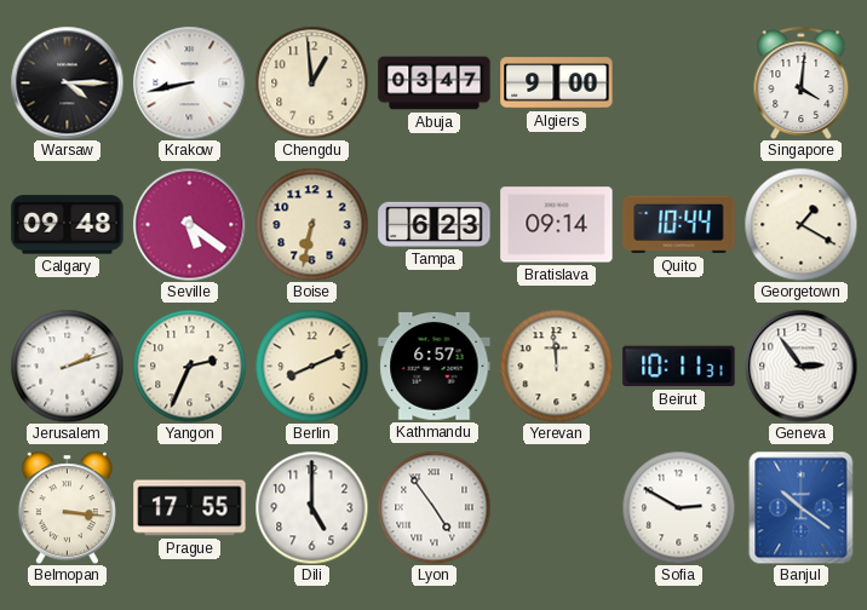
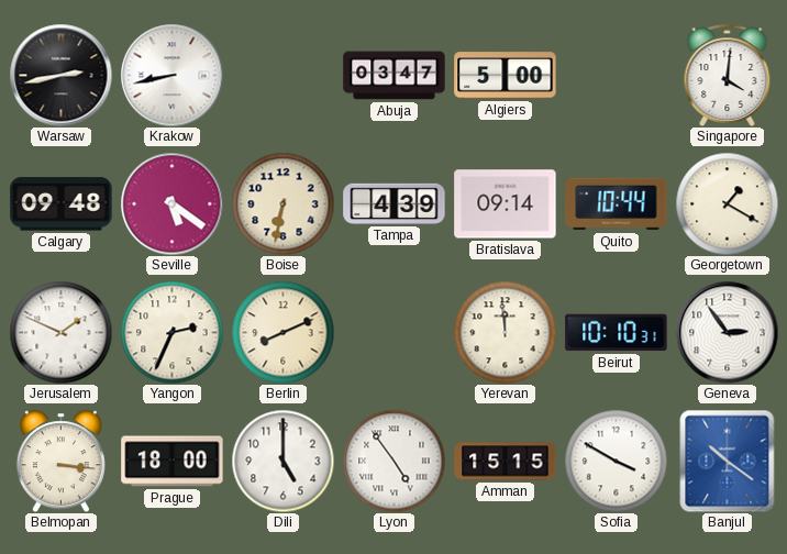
Warsaw: 4:15 -> 2:43
Chengdu: 12:59 -> none
Algiers: 9:00 -> 5:00
Tampa: 6:23 -> 4:39
Jerusalem: 2:12 -> 1:49
Kathmandu: 6:57 -> none
Beirut: 10:11 -> 10:10
Prague: 17:55 -> 18:00
Amman: none -> 15:15
Sofia: 2:50 -> 3:50
